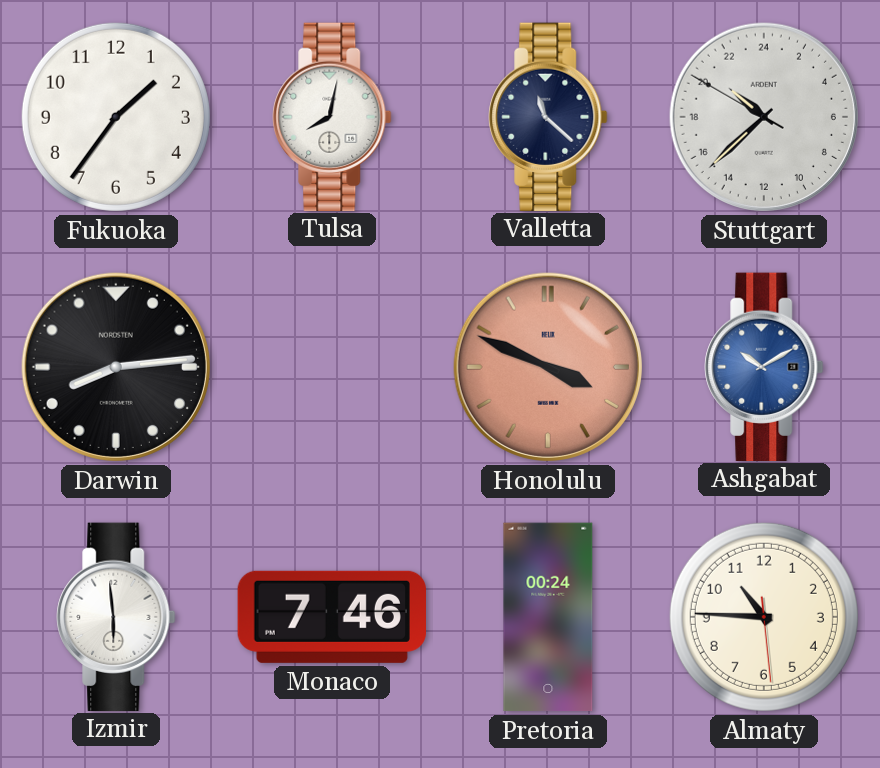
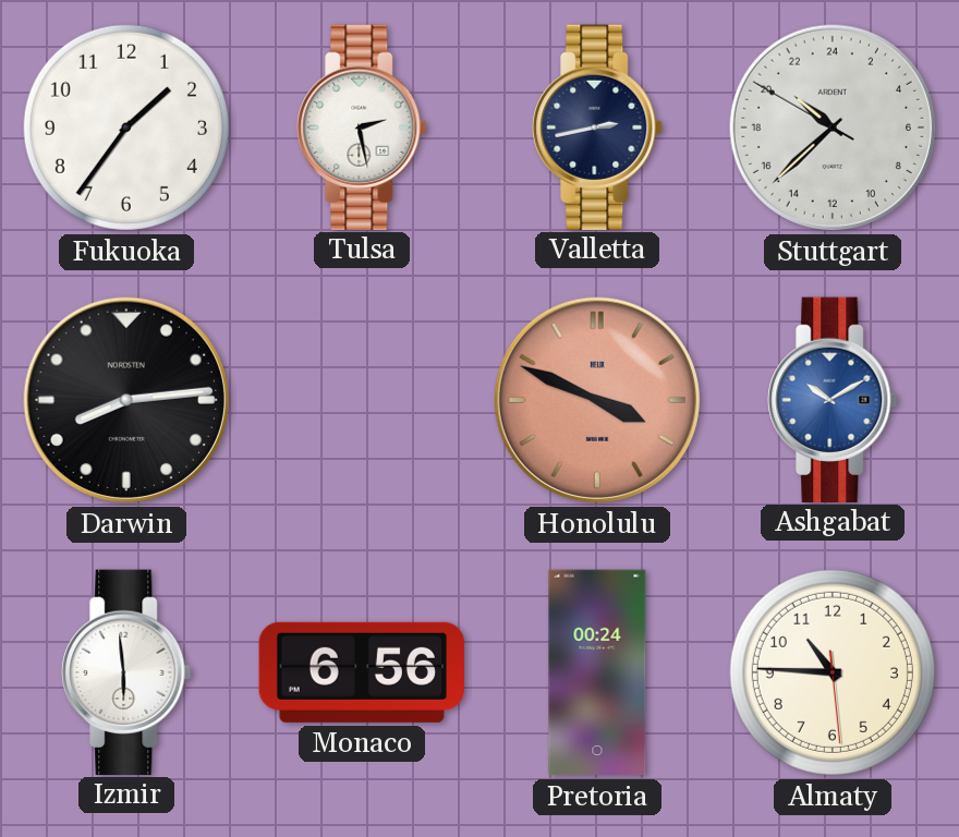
Tulsa: 8:02 -> 2:28
Valletta: 11:22 -> 2:43
Monaco: 7:46 -> 6:56
